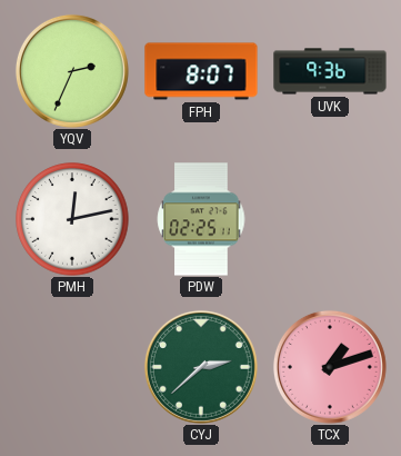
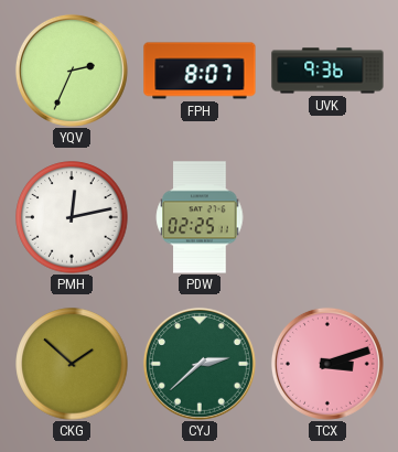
CKG: none -> 1:52
TCX: 1:12 -> 3:12
